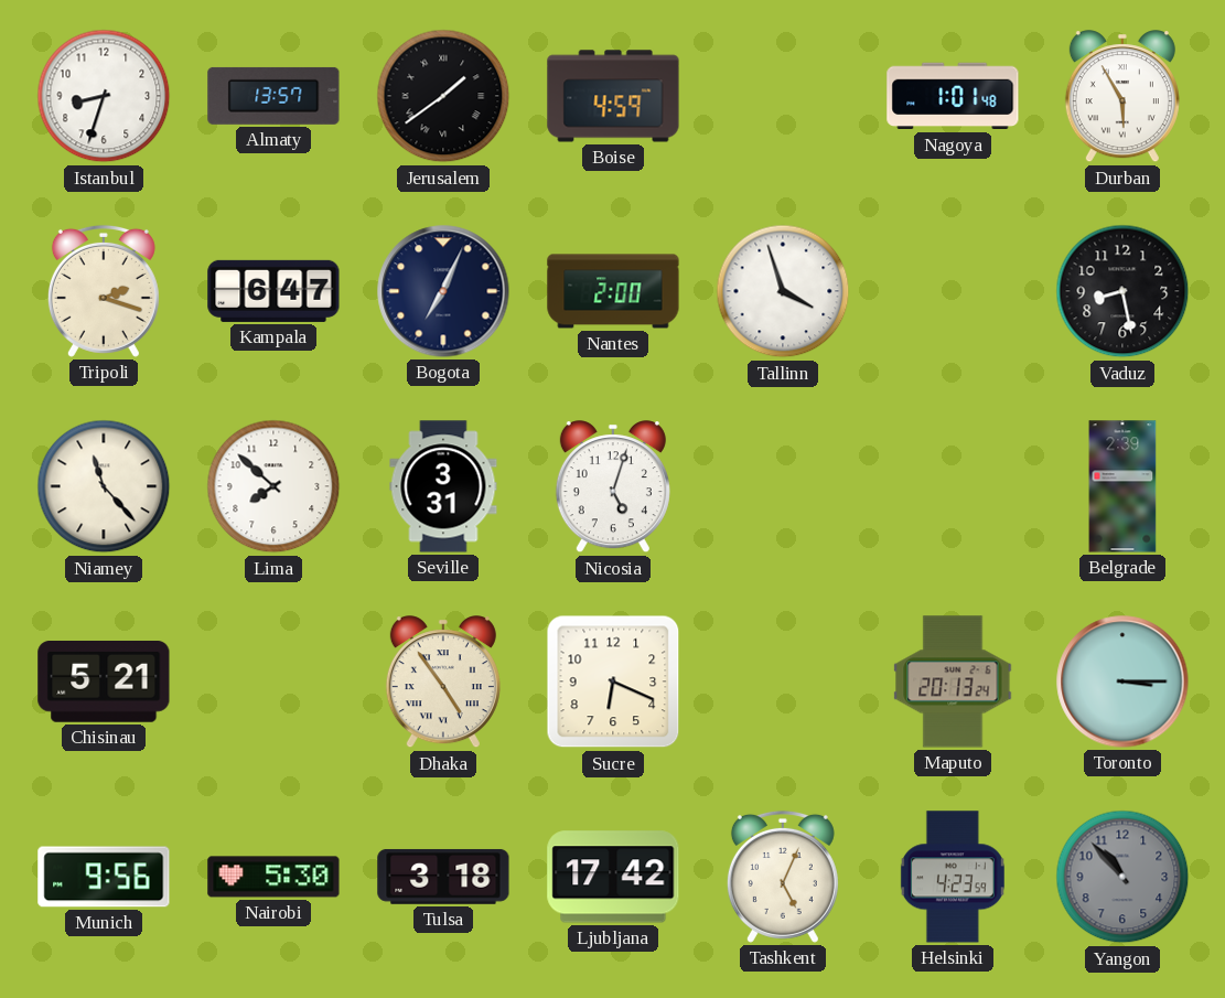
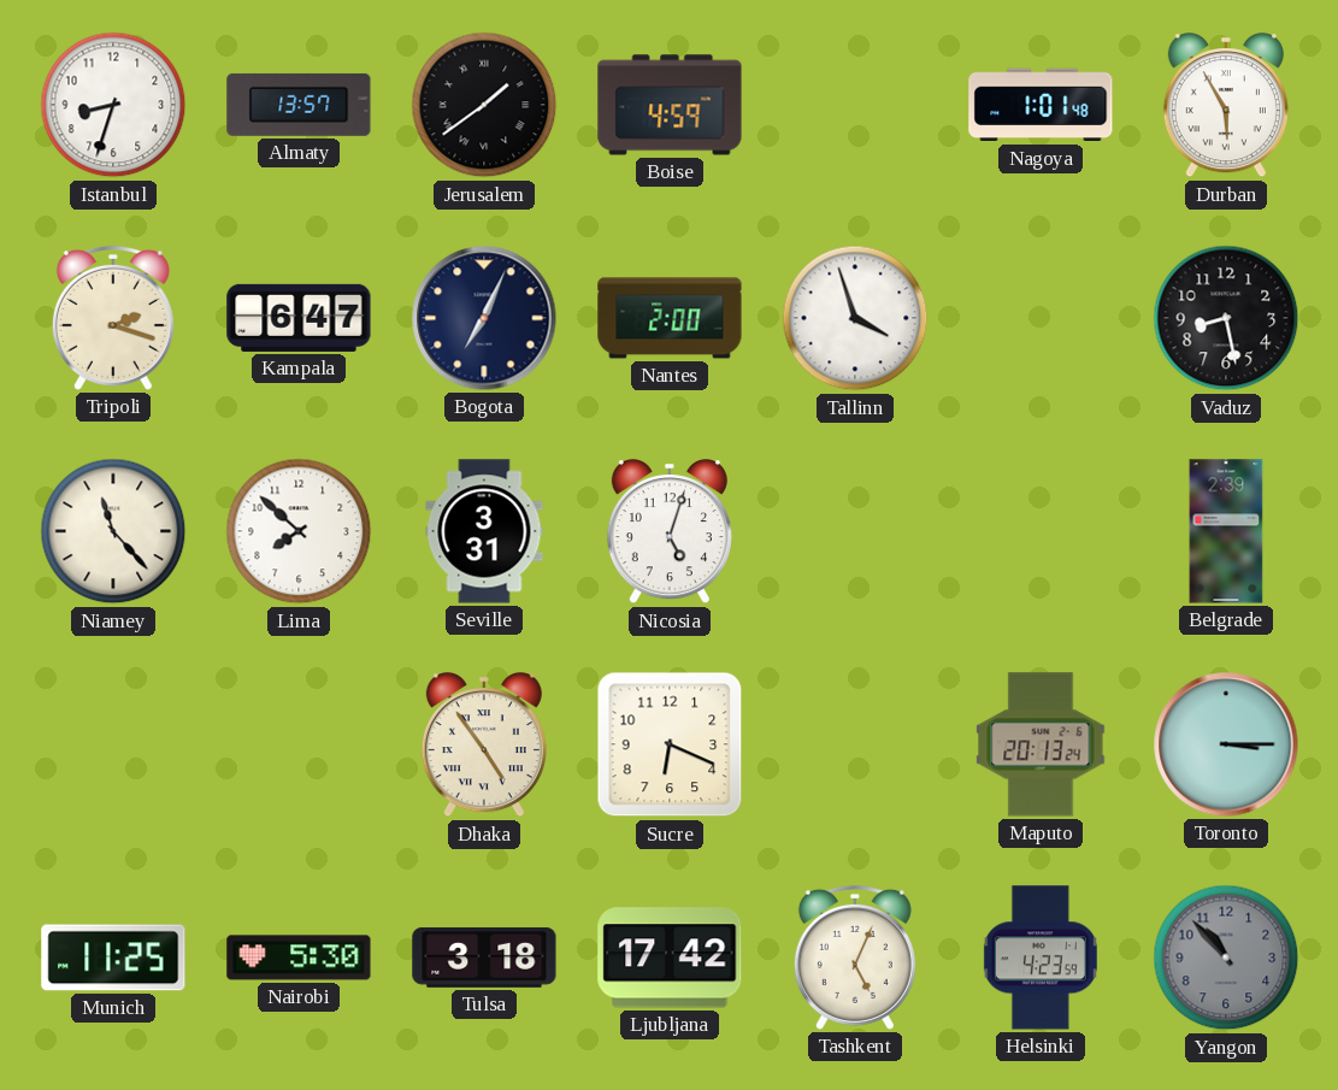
Chisinau: 5:21 -> none
Munich: 9:56 -> 11:25
